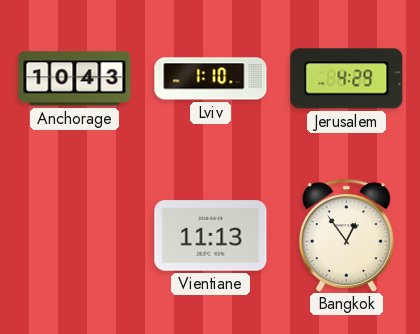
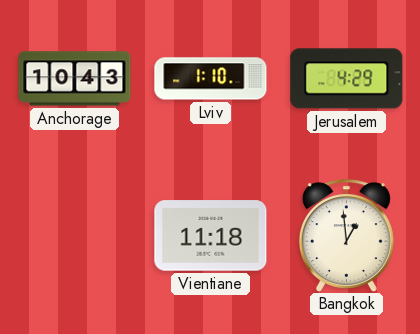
Vientiane: 11:13 -> 11:18
Bangkok: 12:54 -> 12:59
